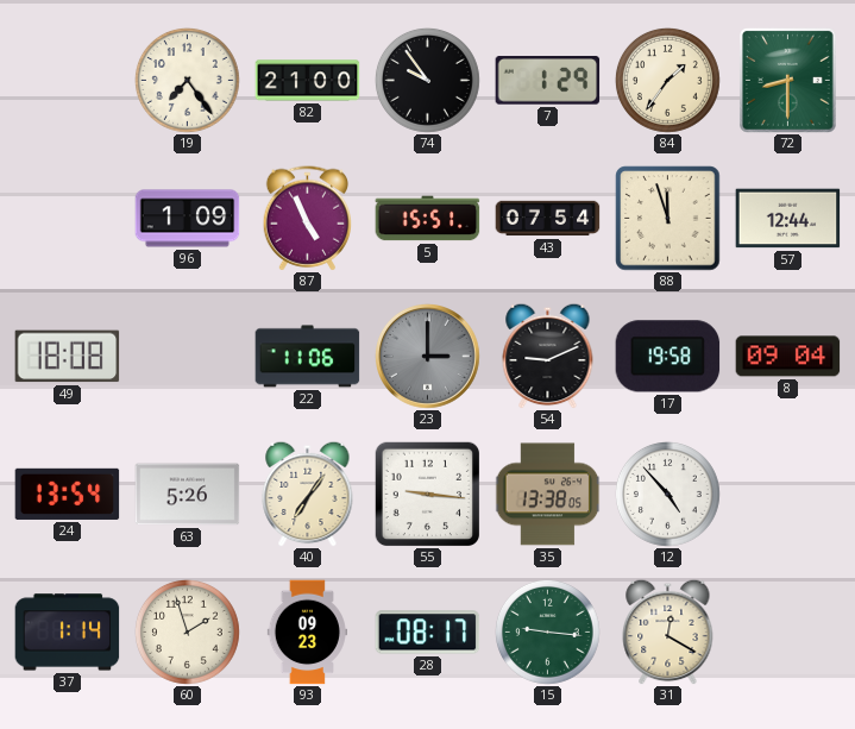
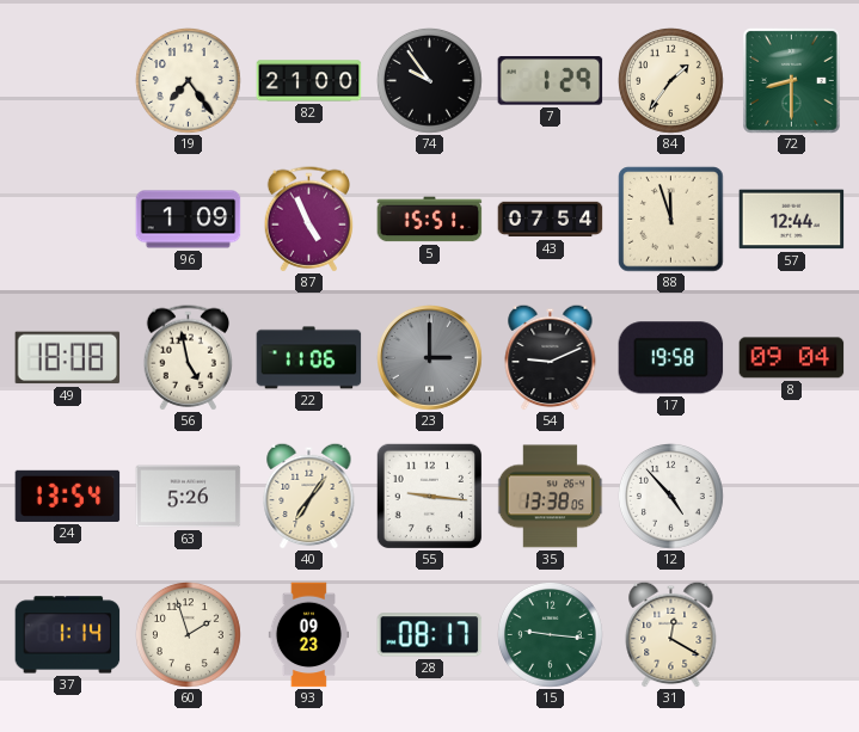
56: none -> 4:58
